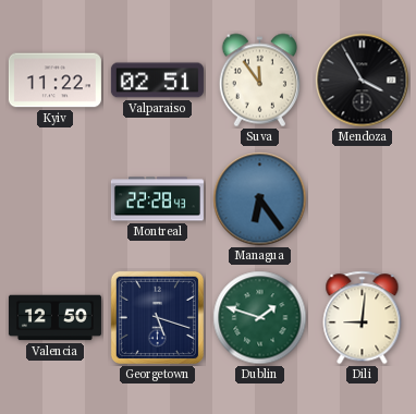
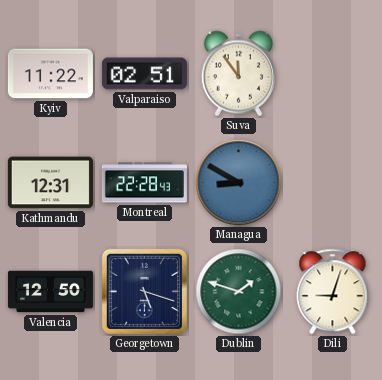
Mendoza: 3:55 -> none
Kathmandu: none -> 12:31
Managua: 6:24 -> 8:50
Dili: 9:01 -> 9:03
